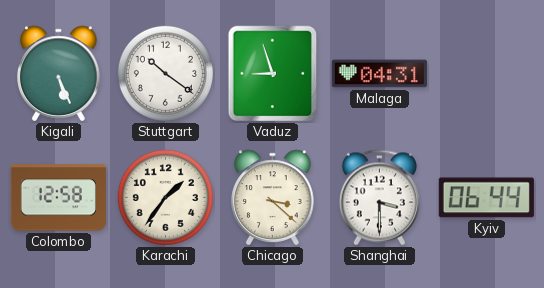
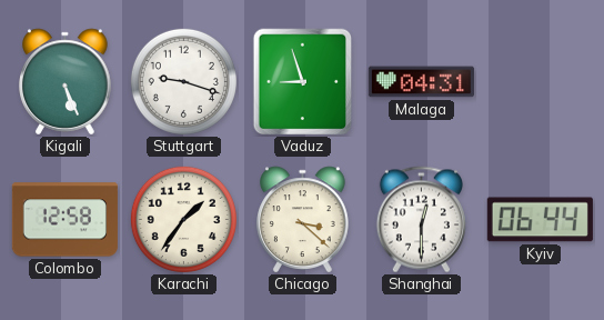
Stuttgart: 10:21 -> 9:18
Shanghai: 3:30 -> 12:30
